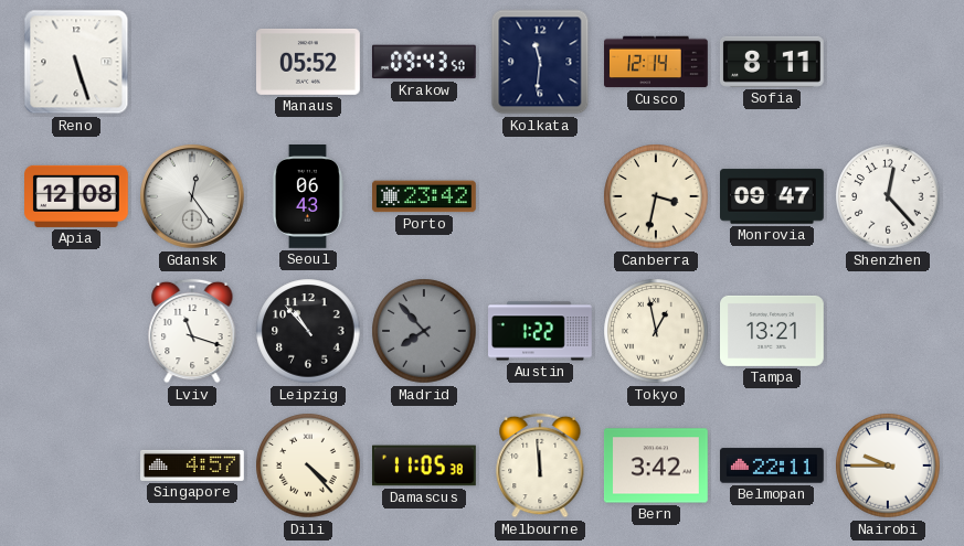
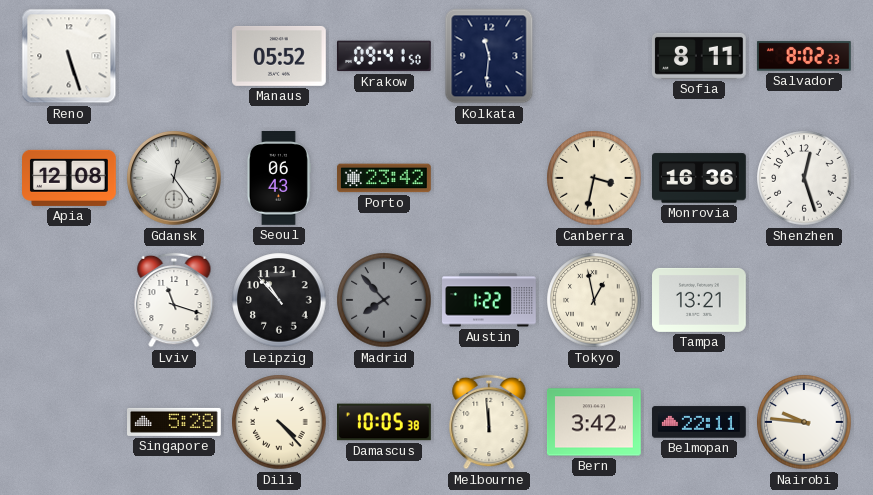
Krakow: 09:43 -> 09:41
Cusco: 12:14 -> none
Salvador: none -> 8:02
Monrovia: 09:47 -> 16:36
Shenzhen: 12:23 -> 12:27
Singapore: 4:57 -> 5:28
Damascus: 11:05 -> 10:05
Nairobi: 9:45 -> 9:46
